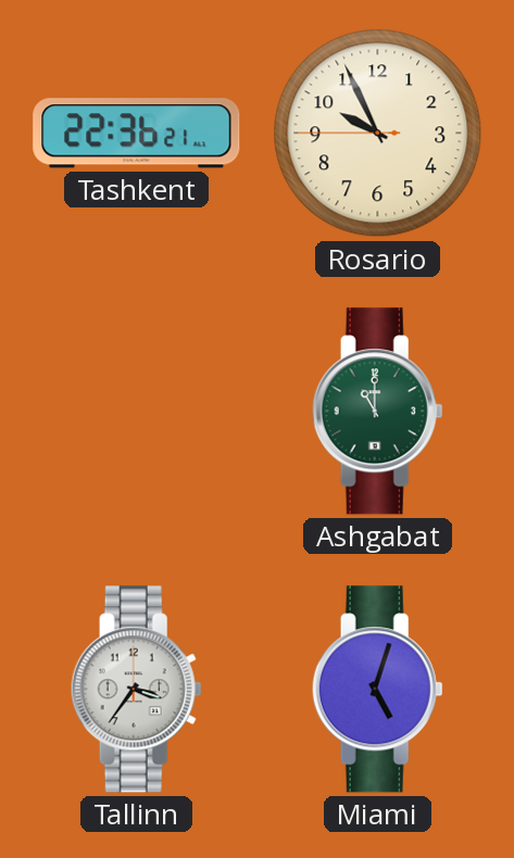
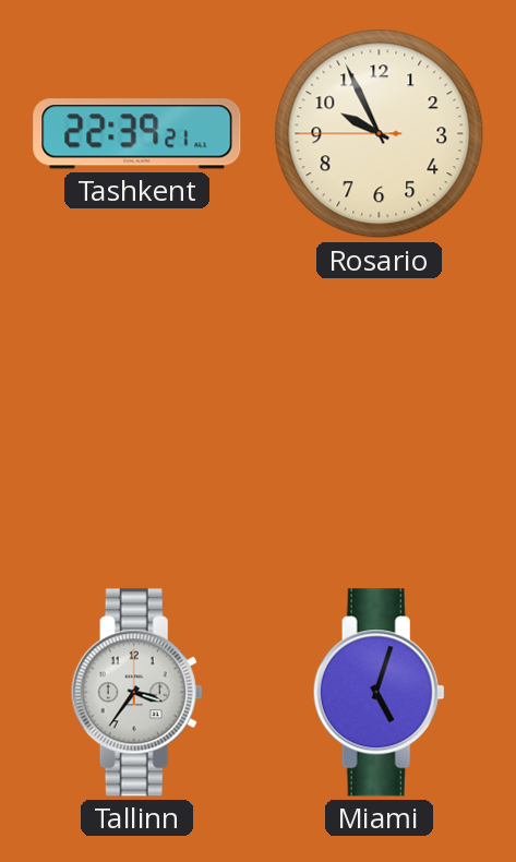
Tashkent: 22:36 -> 22:39
Ashgabat: 11:00 -> none
